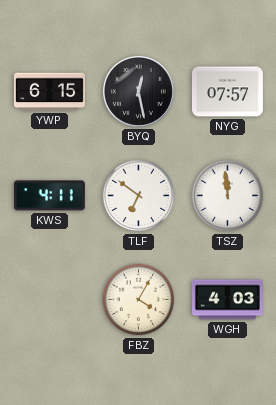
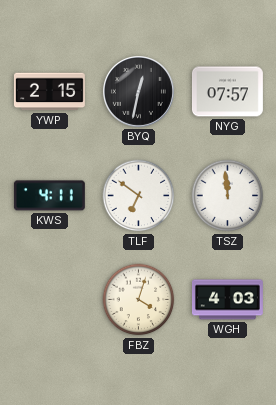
YWP: 6:15 -> 2:15
BYQ: 12:28 -> 12:32
FBZ: 4:05 -> 4:03
